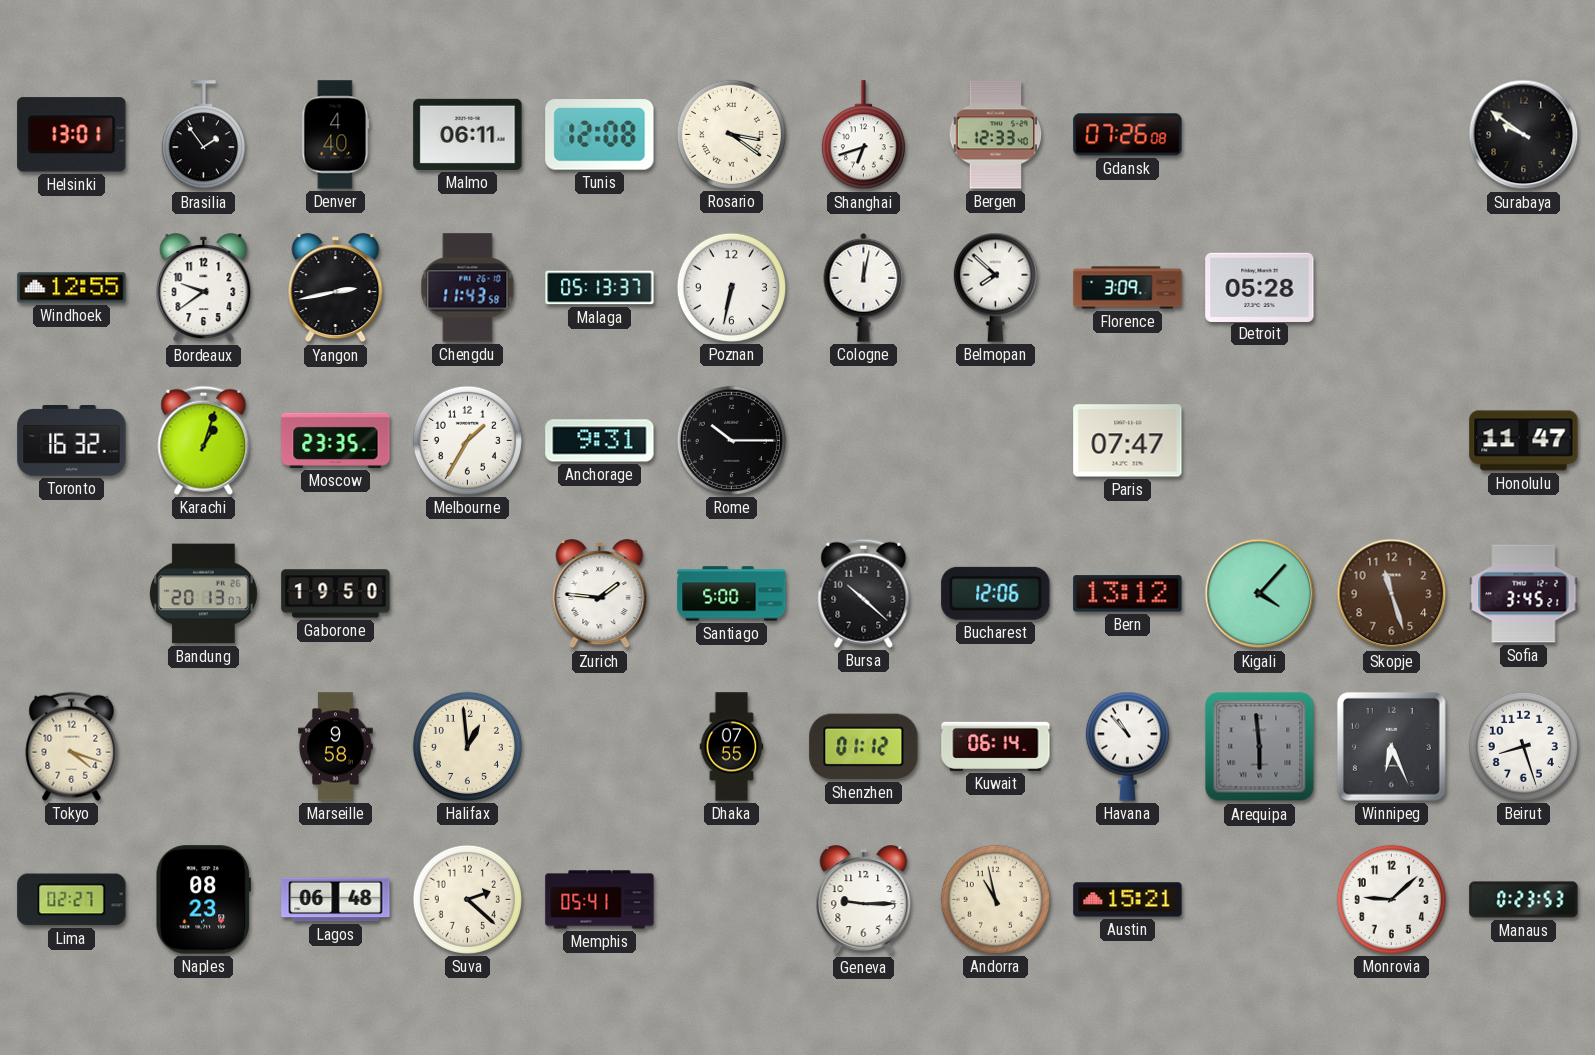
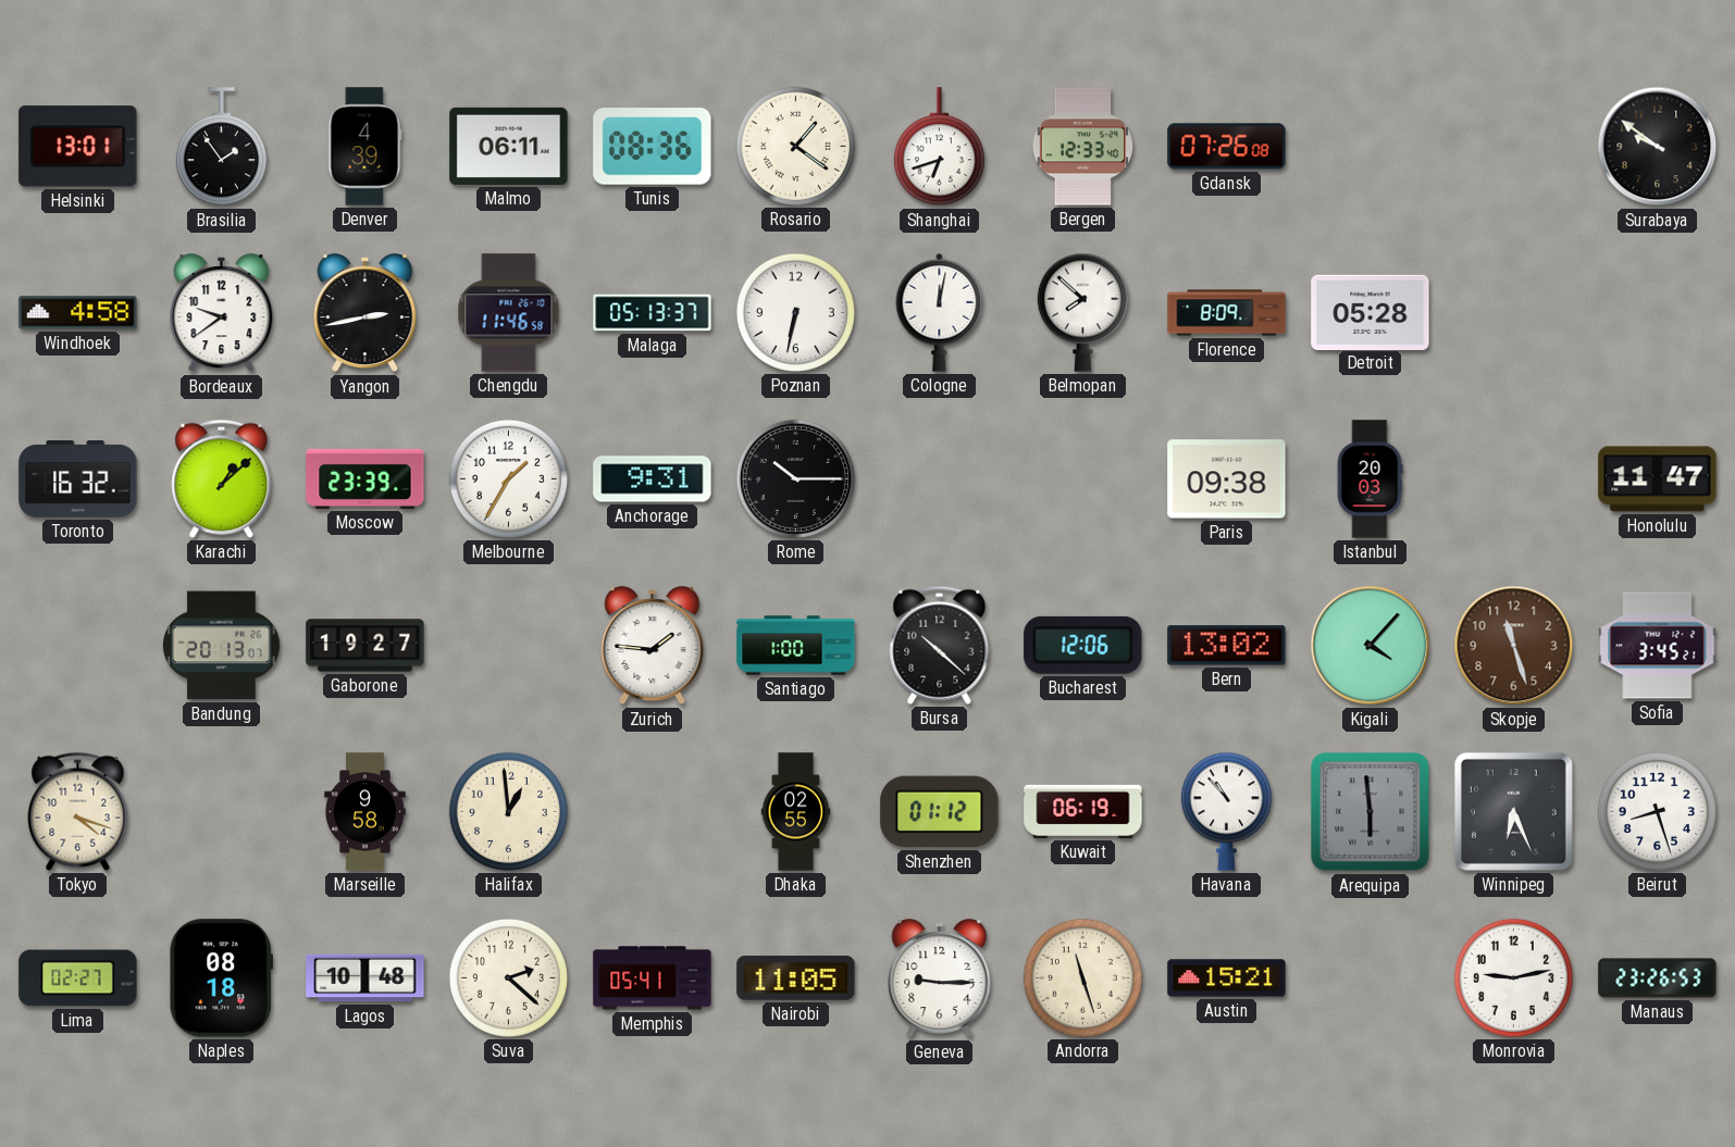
Denver: 4:40 -> 4:39
Tunis: 12:08 -> 08:36
Rosario: 3:21 -> 1:21
Windhoek: 12:55 -> 4:58
Chengdu: 11:43 -> 11:46
Florence: 3:09 -> 8:09
Karachi: 1:03 -> 1:08
Moscow: 23:35 -> 23:39
Paris: 07:47 -> 09:38
Istanbul: none -> 20:03
Gaborone: 19:50 -> 19:27
Santiago: 5:00 -> 1:00
Bern: 13:12 -> 13:02
Dhaka: 07:55 -> 02:55
Kuwait: 06:14 -> 06:19
Naples: 08:23 -> 08:18
Lagos: 06:48 -> 10:48
Nairobi: none -> 11:05
Andorra: 10:58 -> 11:27
Monrovia: 9:08 -> 9:13
Manaus: 0:23 -> 23:26
